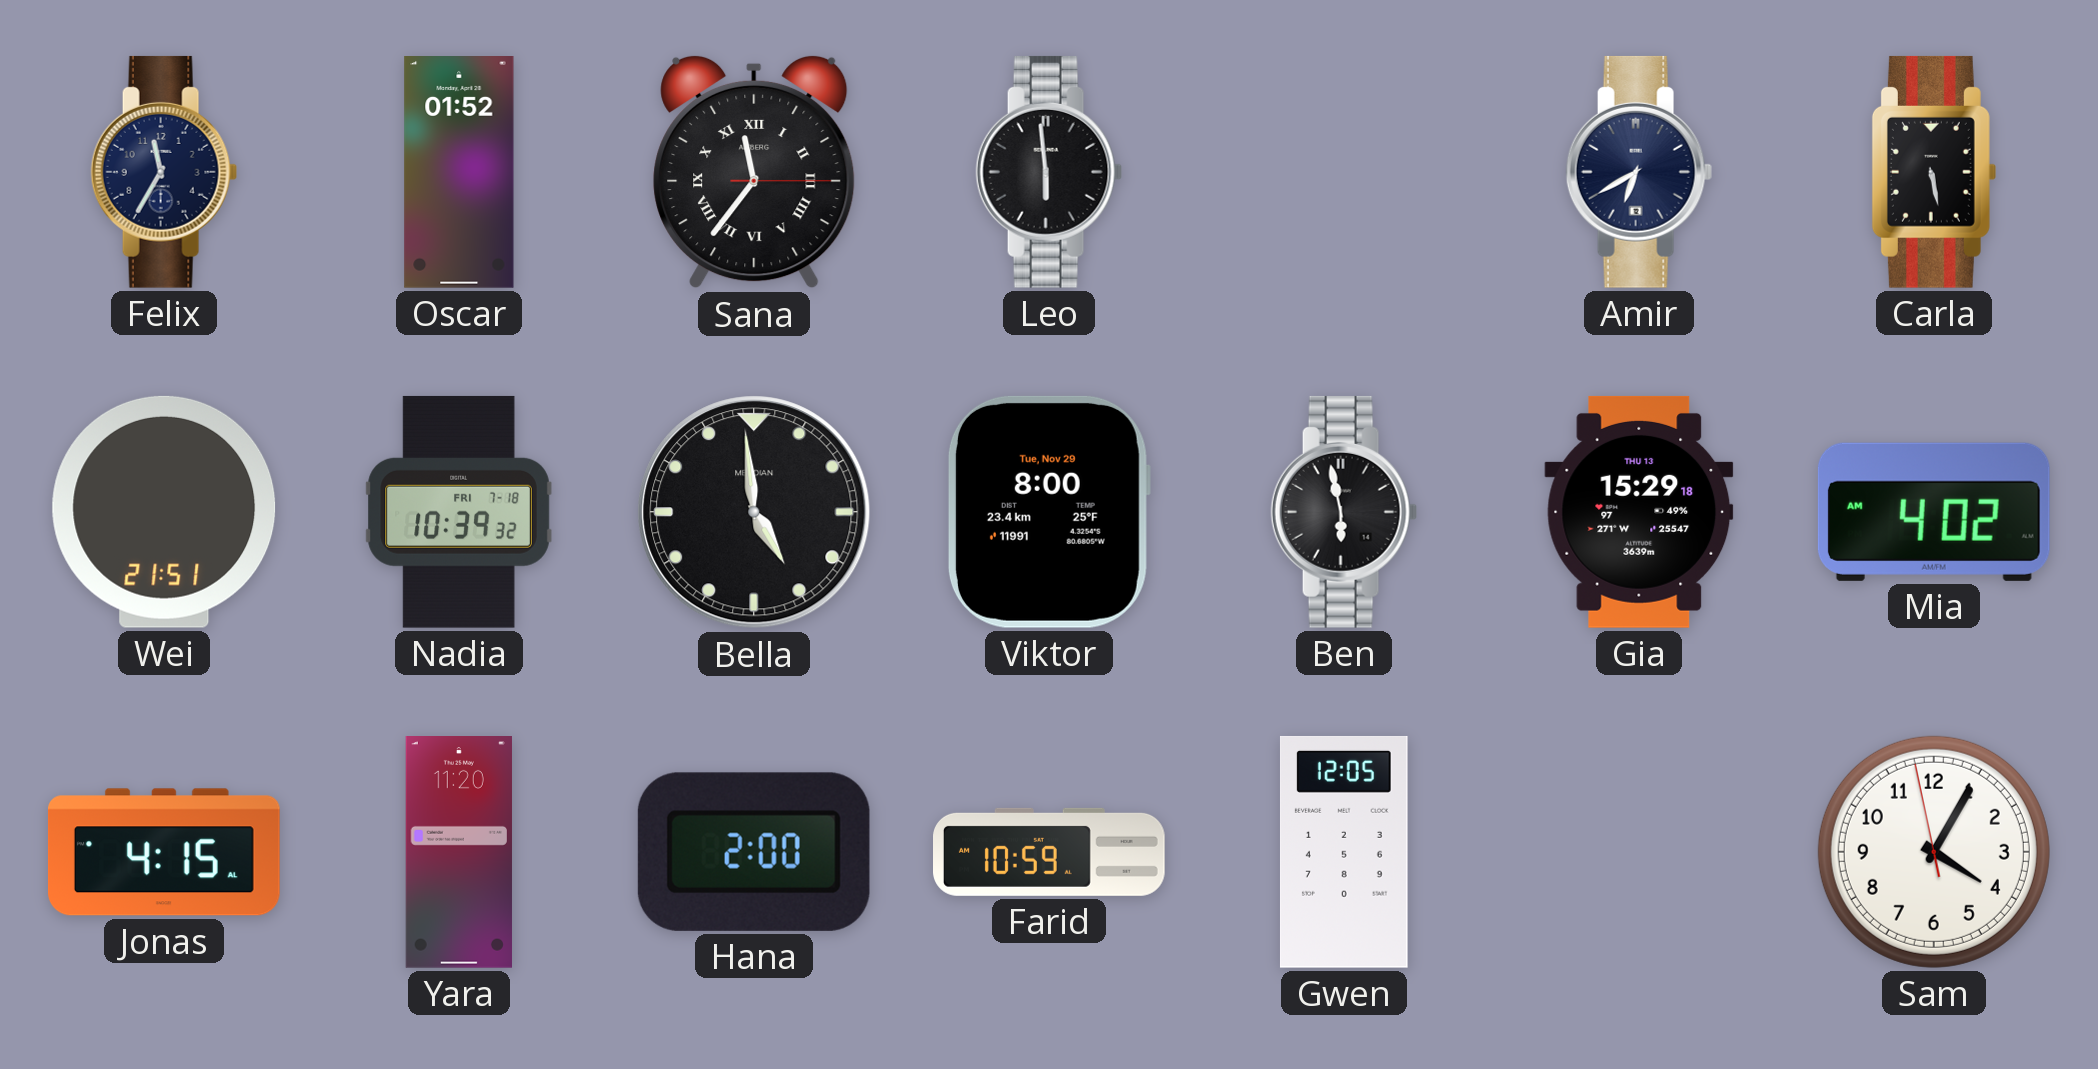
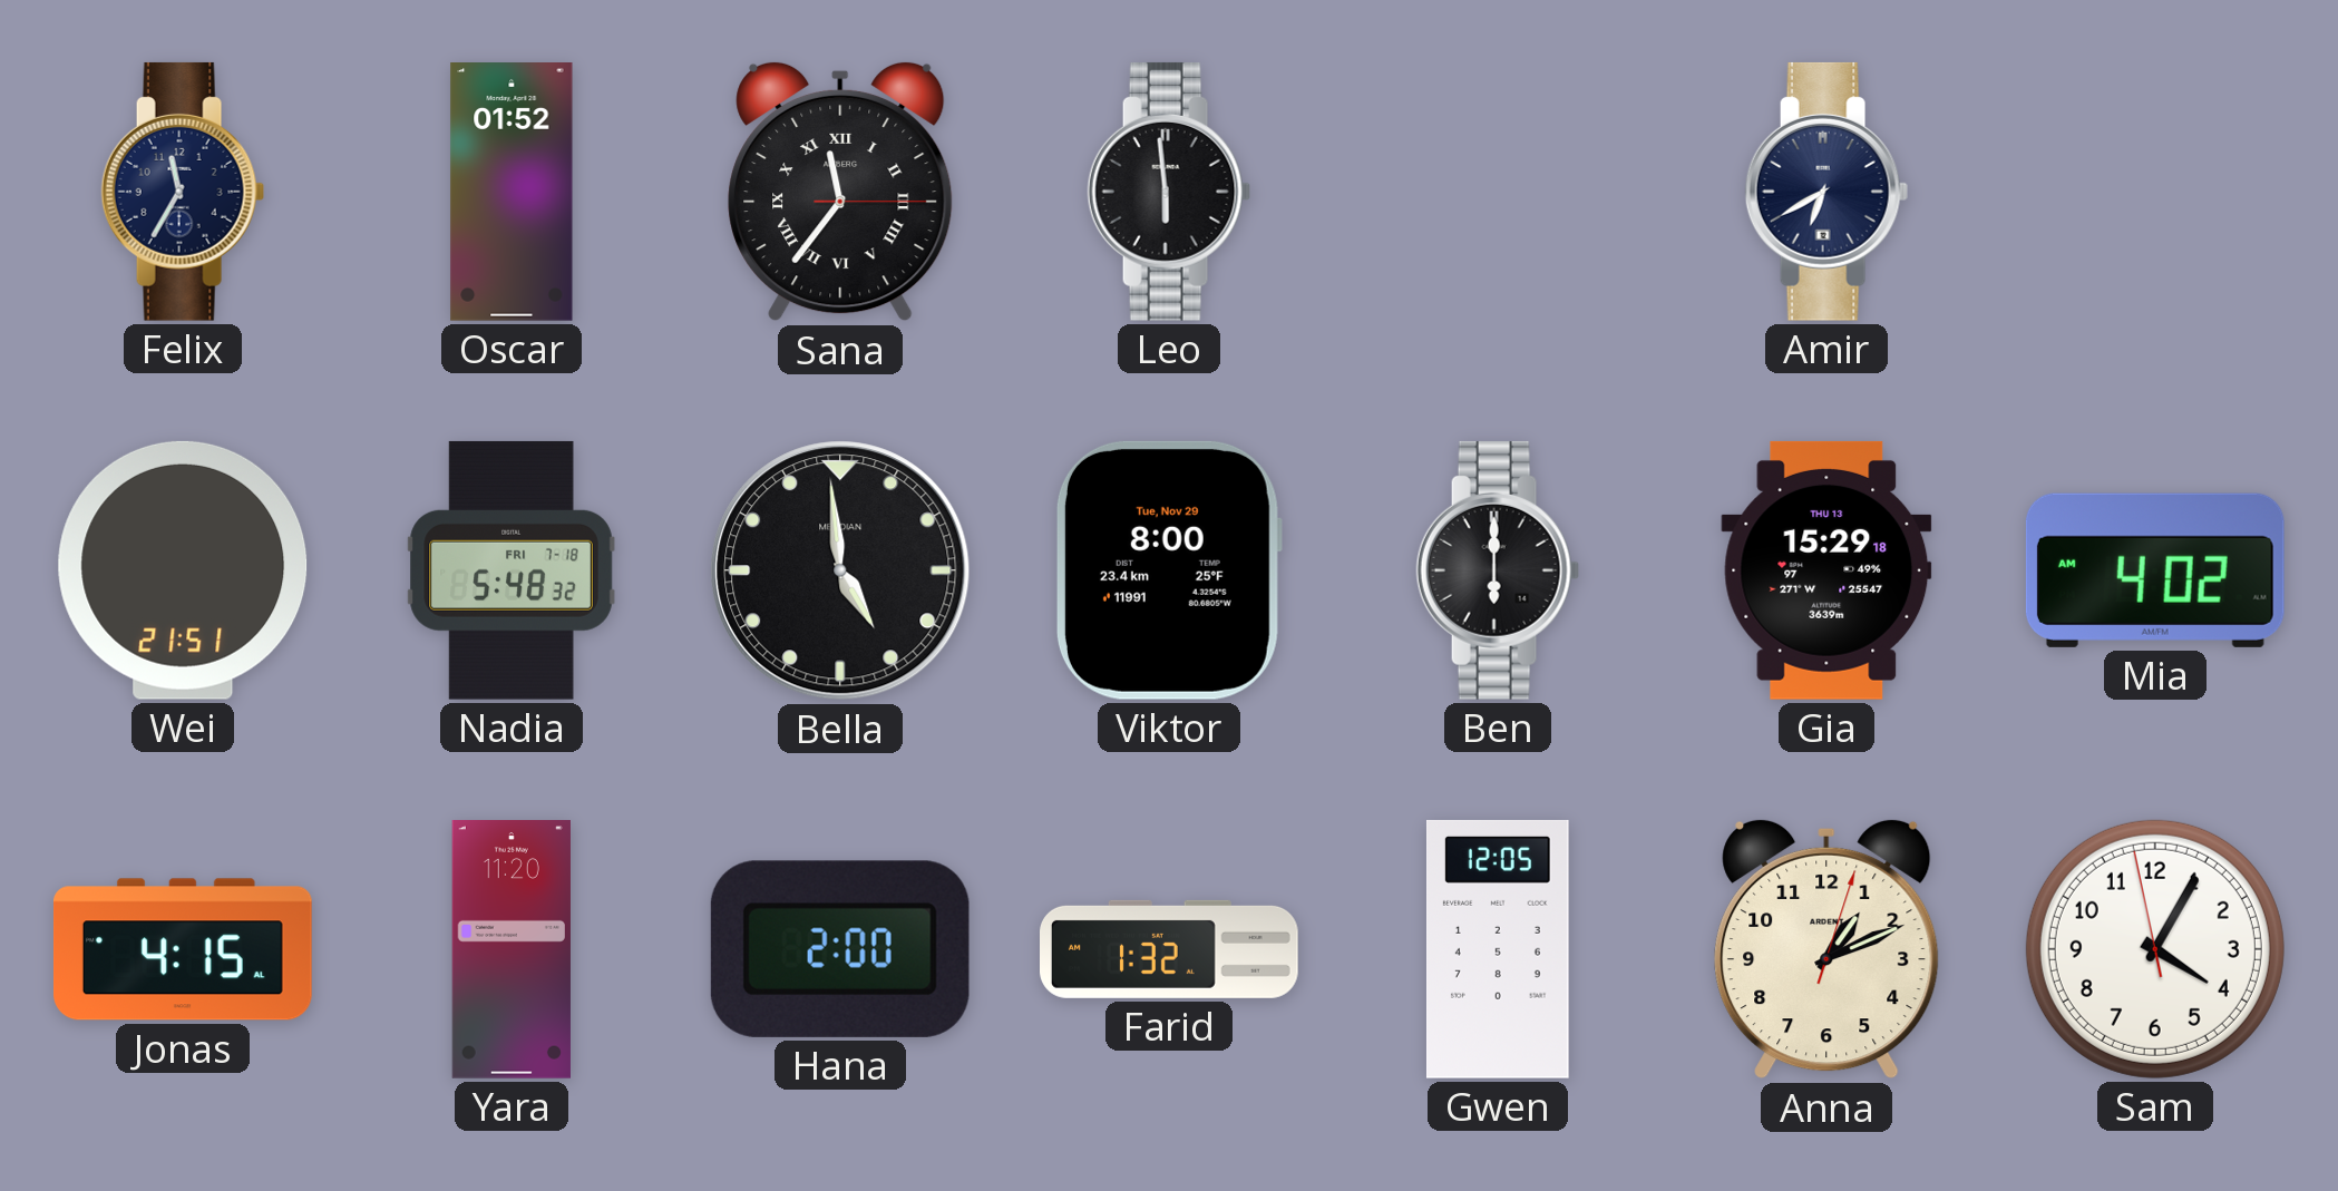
Carla: 5:28 -> none
Nadia: 10:39 -> 5:48
Ben: 5:58 -> 6:00
Farid: 10:59 -> 1:32
Anna: none -> 1:11
